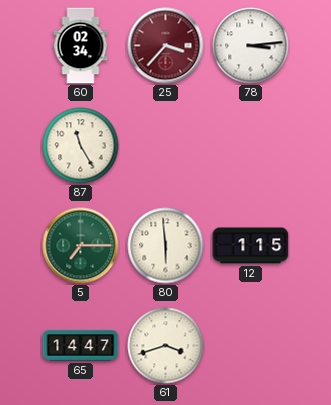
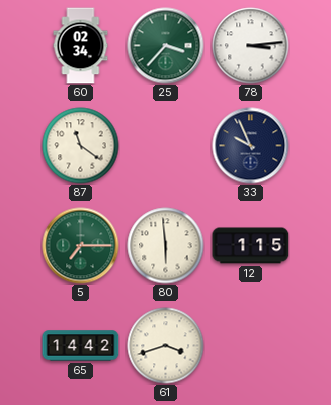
25 dial: burgundy -> green
87: 11:25 -> 11:21
33: none -> 9:56
65: 14:47 -> 14:42
